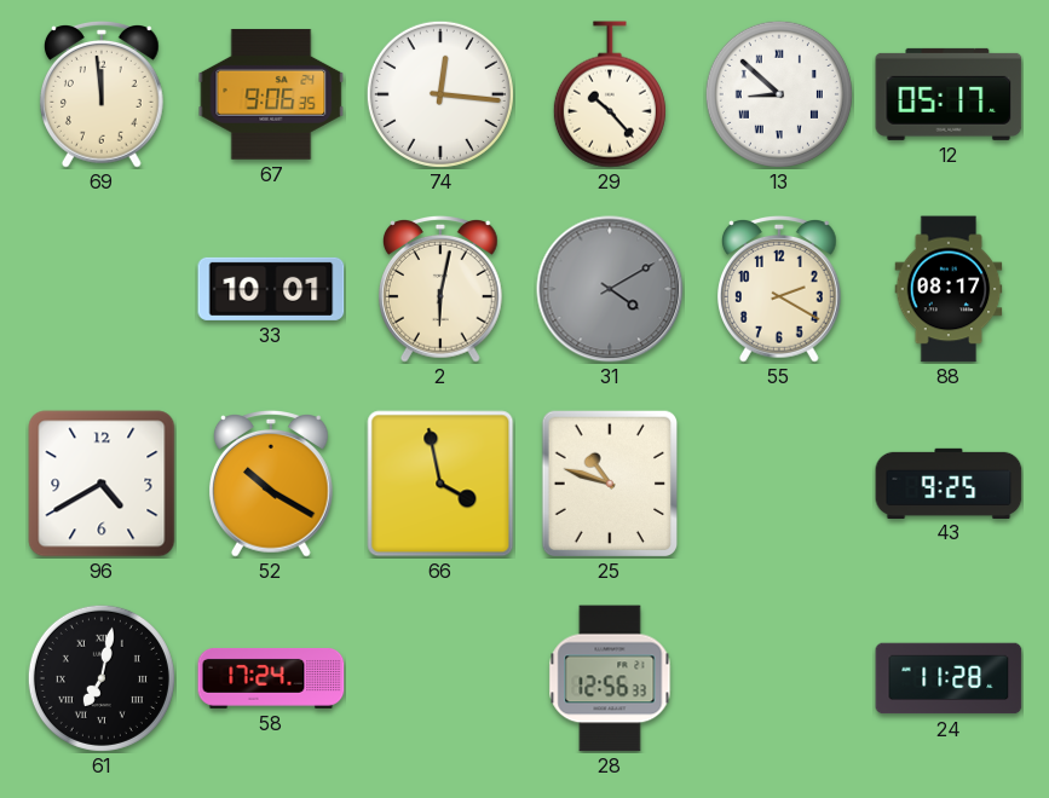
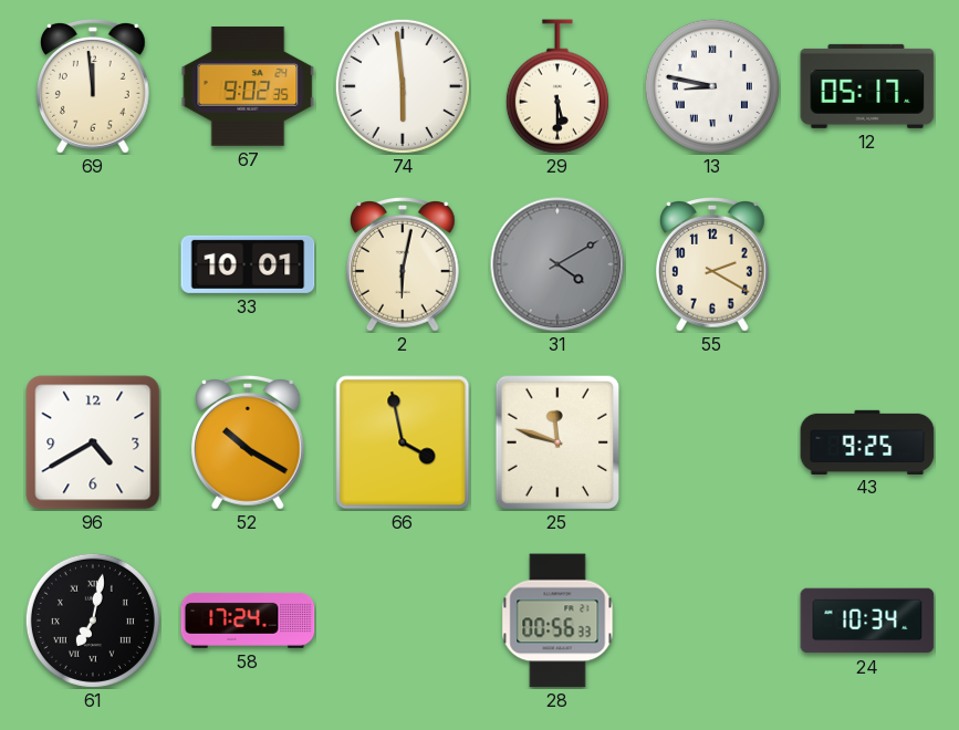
67: 9:06 -> 9:02
74: 12:16 -> 5:59
29: 10:23 -> 5:30
13: 8:52 -> 8:47
88: 08:17 -> none
25: 10:48 -> 11:48
28: 12:56 -> 00:56
24: 11:28 -> 10:34
